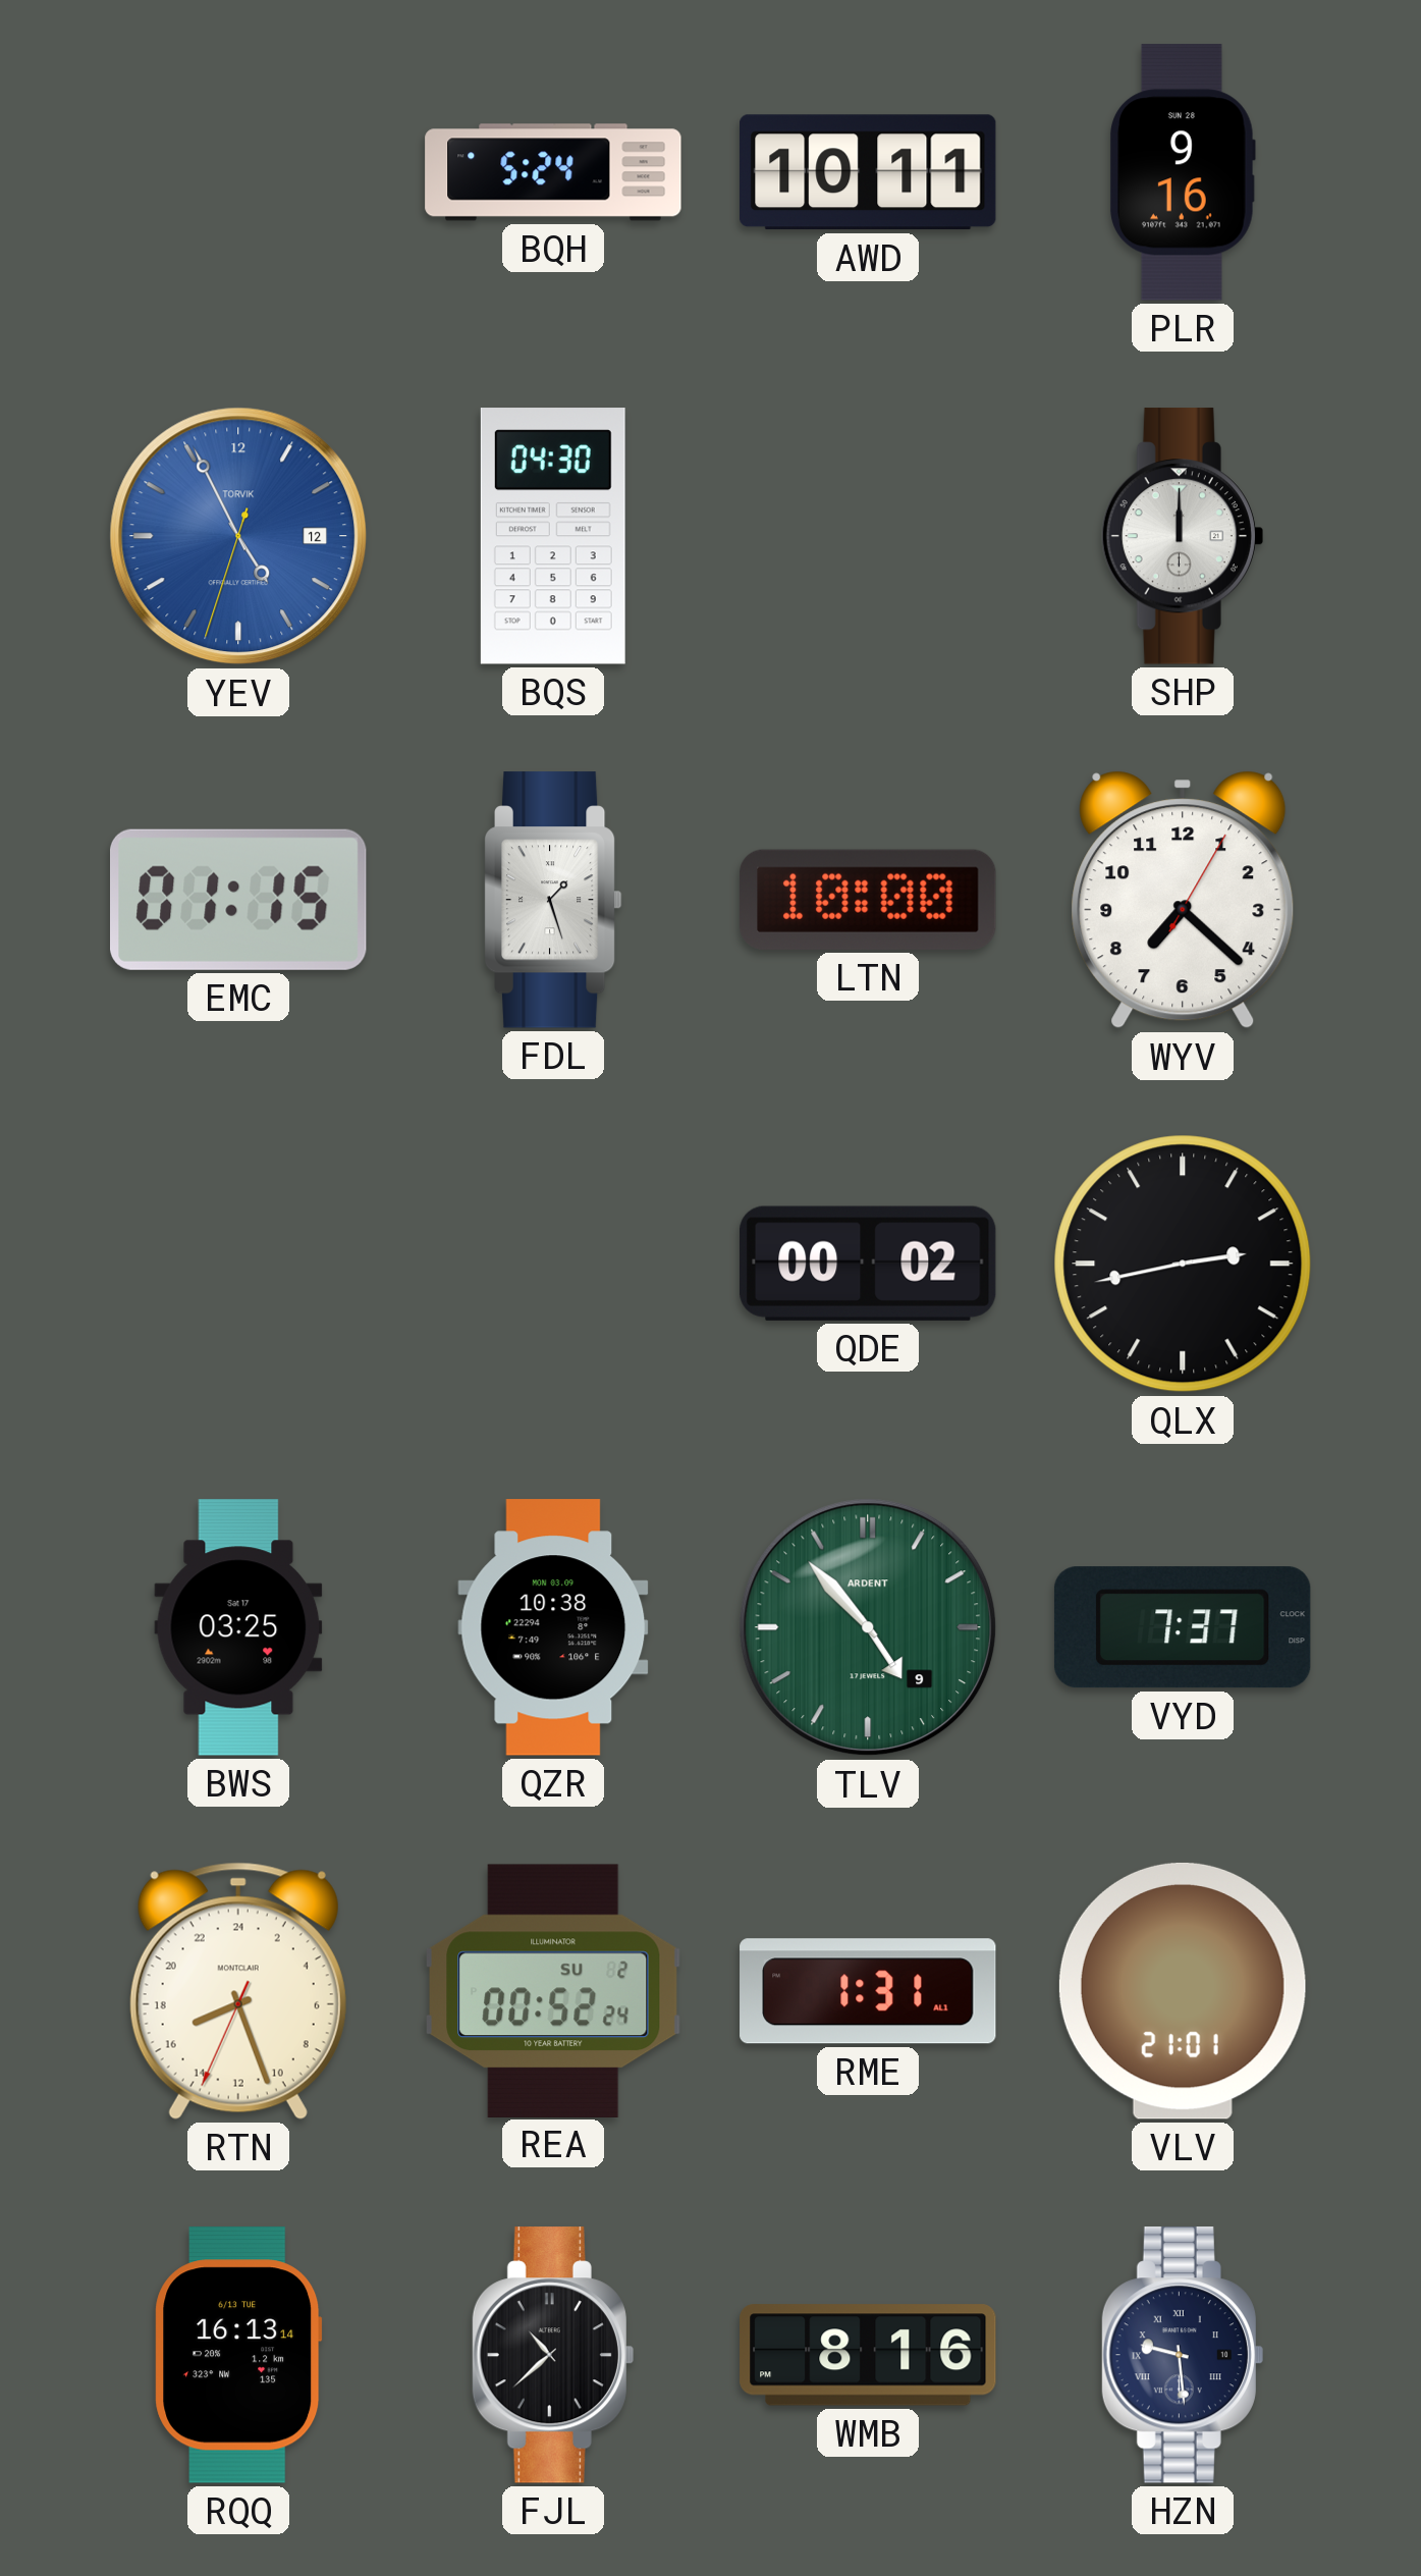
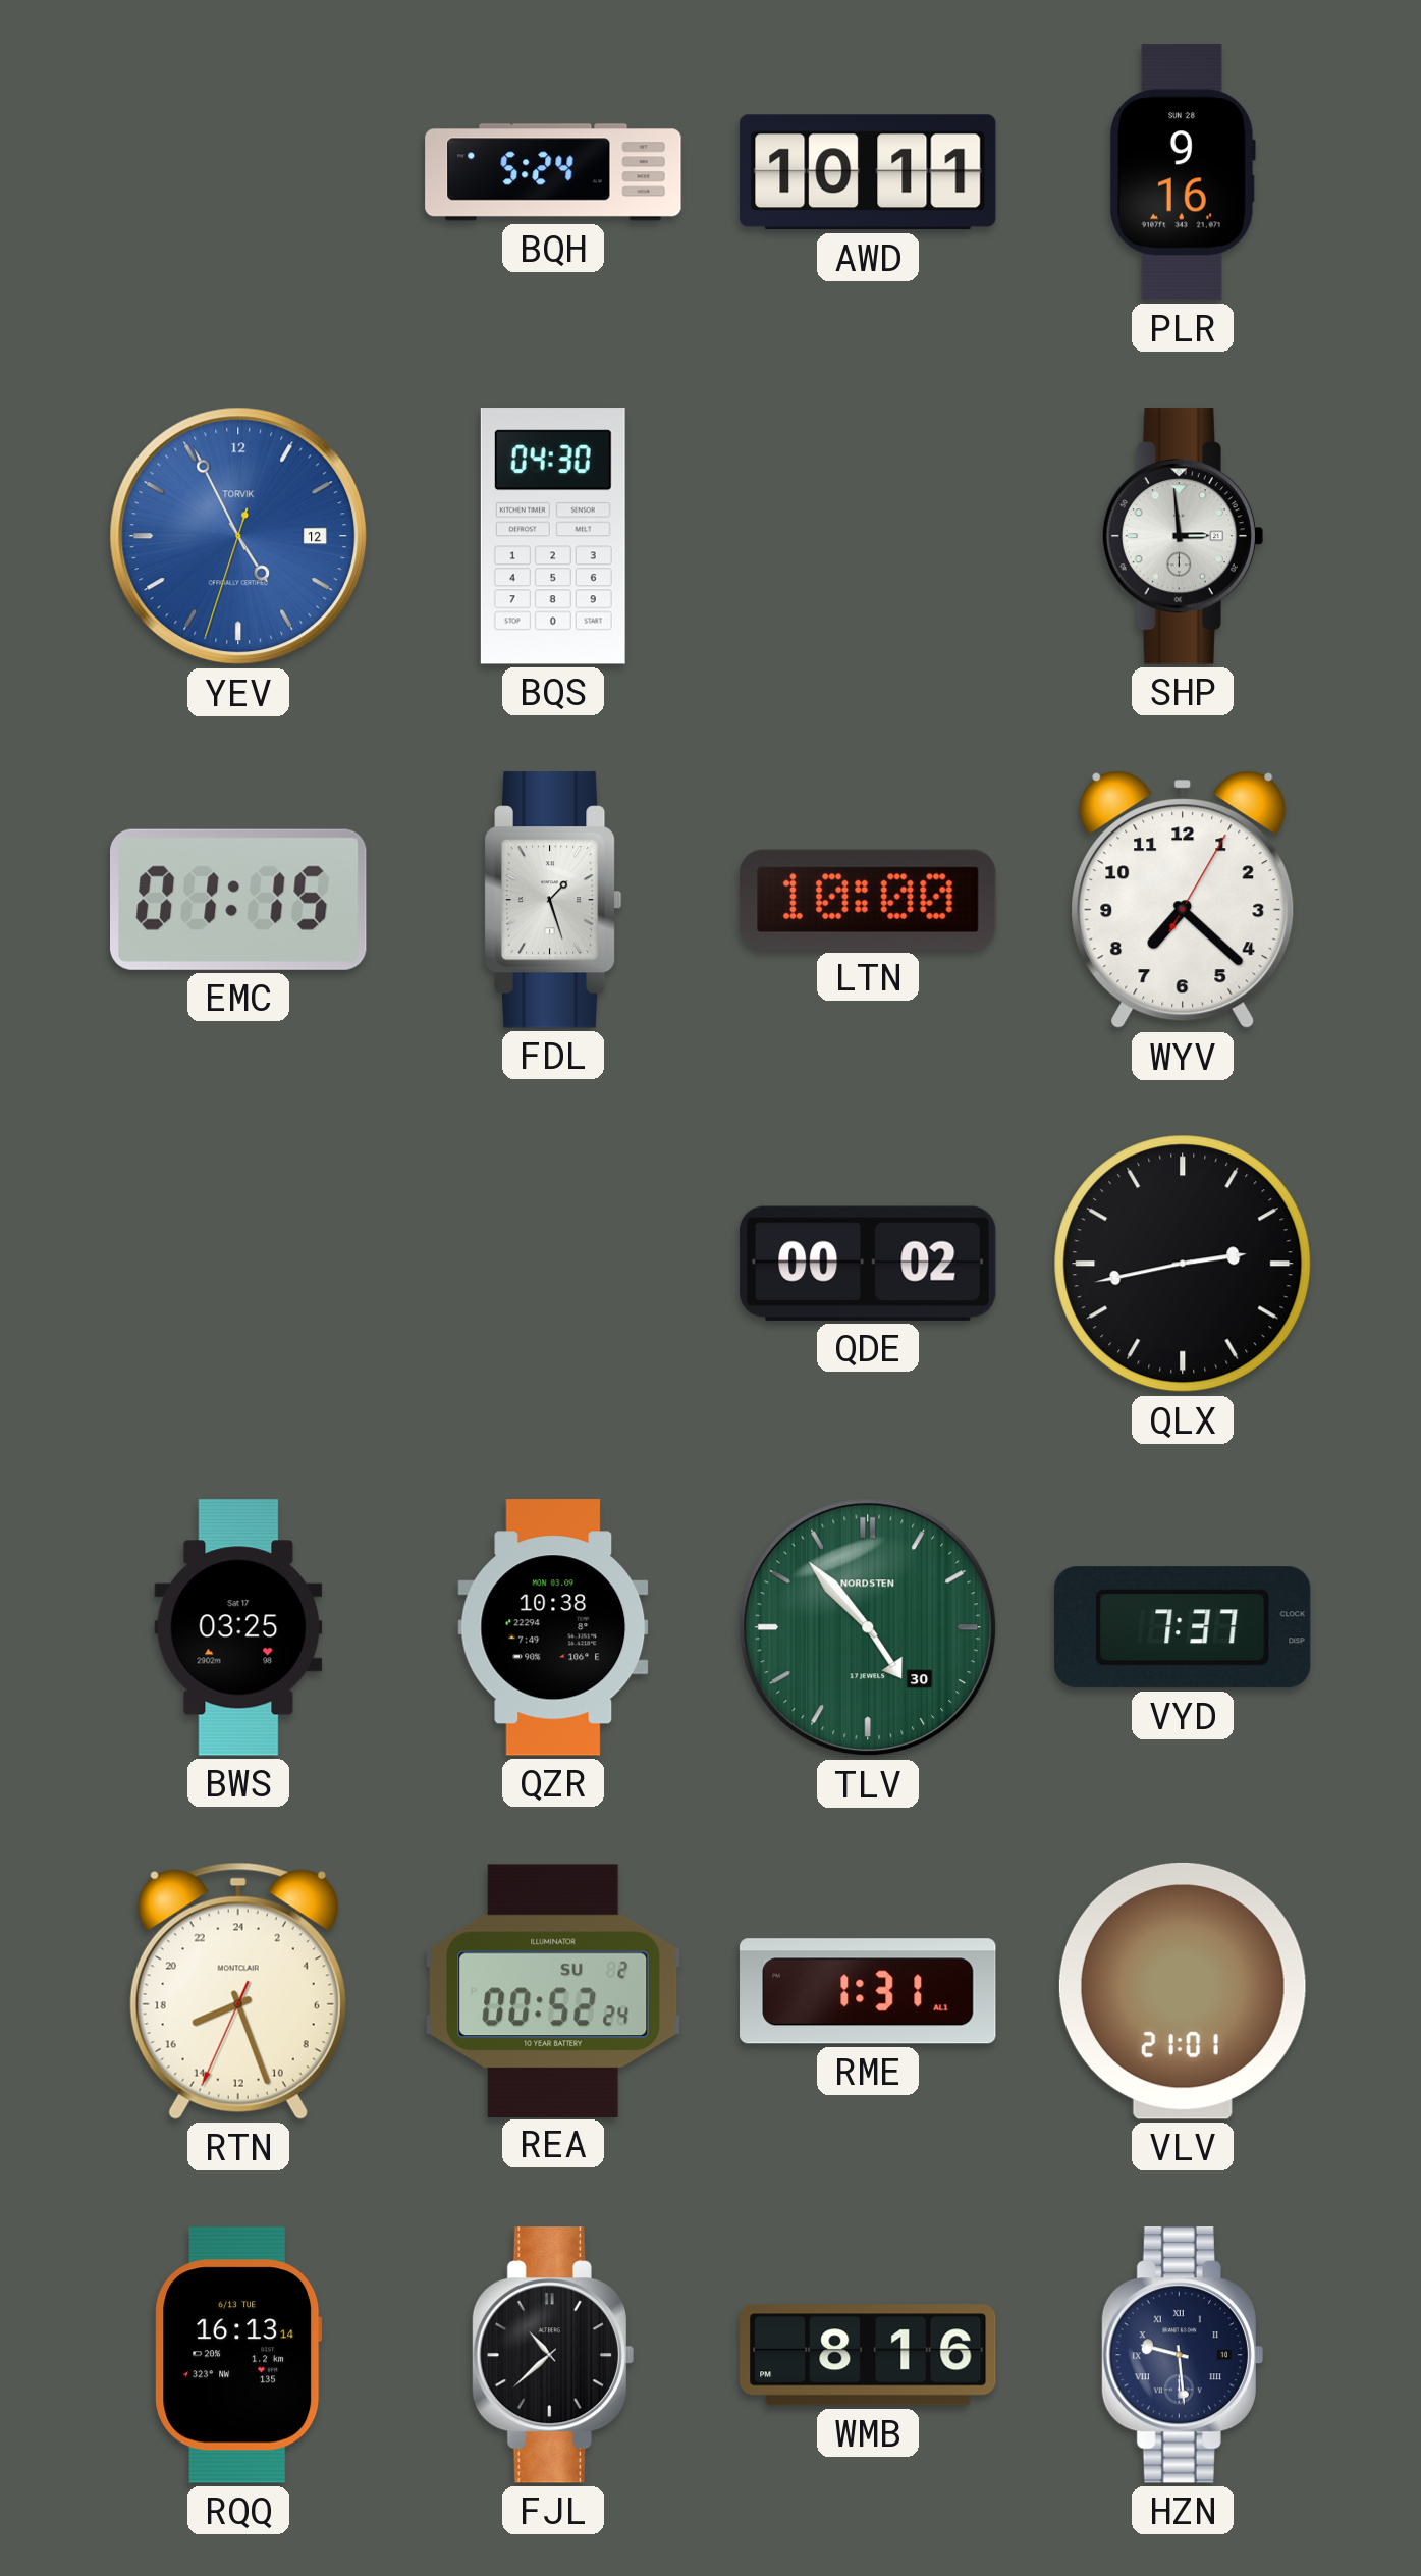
SHP: 12:00 -> 2:59
TLV date: 9 -> 30
TLV brand: ARDENT -> NORDSTEN
